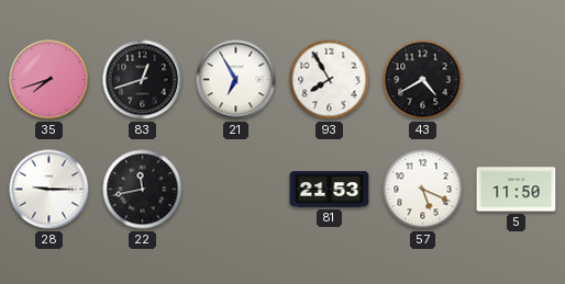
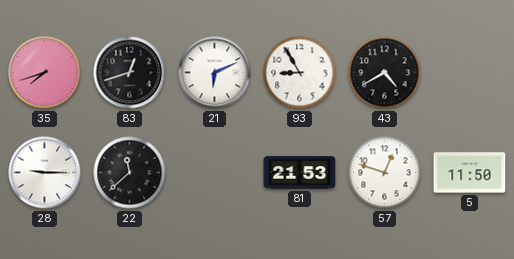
21: 6:55 -> 6:11
93: 7:55 -> 8:55
22: 11:43 -> 11:38
57: 5:19 -> 12:48
